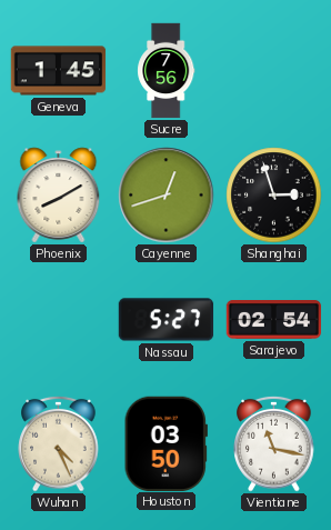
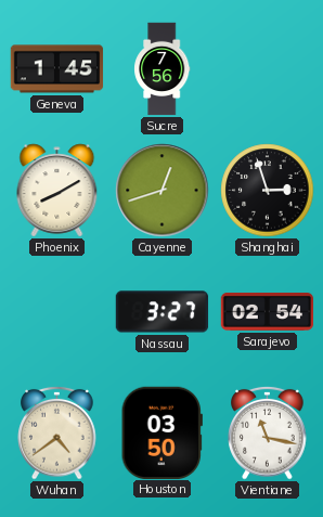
Nassau: 5:27 -> 3:27
Wuhan: 4:26 -> 4:39
